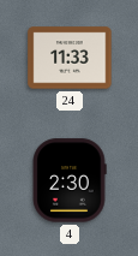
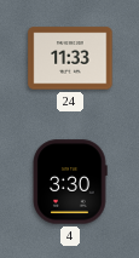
4: 2:30 -> 3:30
